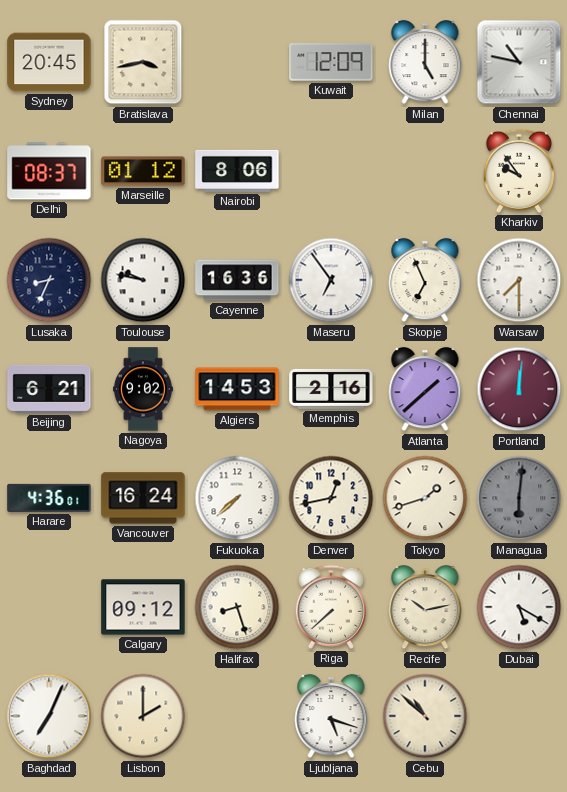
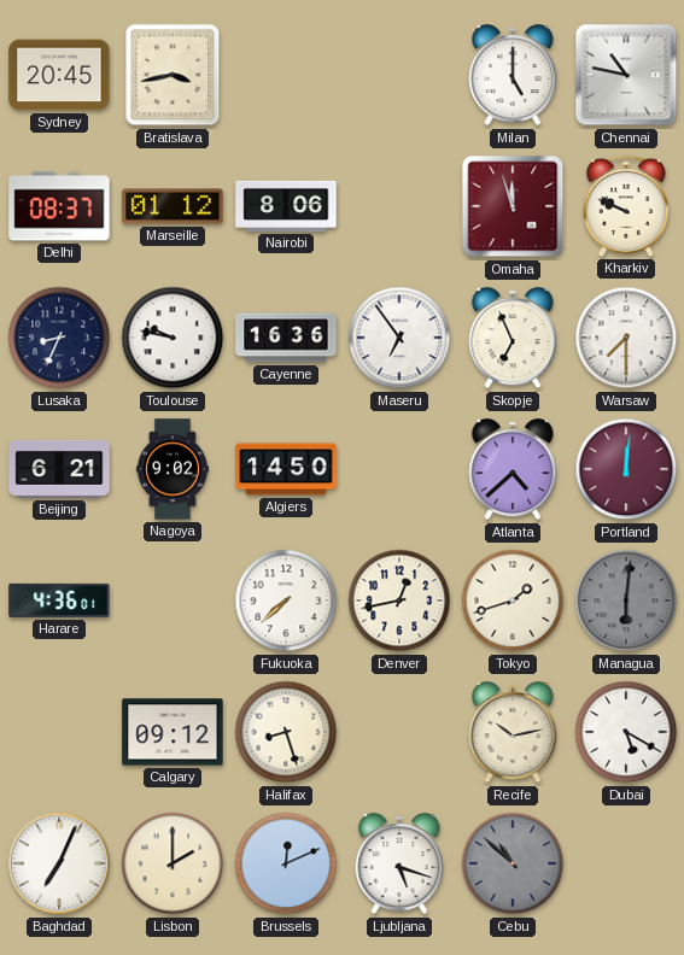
Kuwait: 12:09 -> none
Omaha: none -> 11:57
Kharkiv: 9:54 -> 9:49
Algiers: 14:53 -> 14:50
Memphis: 2:16 -> none
Atlanta: 1:38 -> 4:38
Vancouver: 16:24 -> none
Riga: 7:38 -> none
Brussels: none -> 12:11
Cebu dial: cream -> grey
